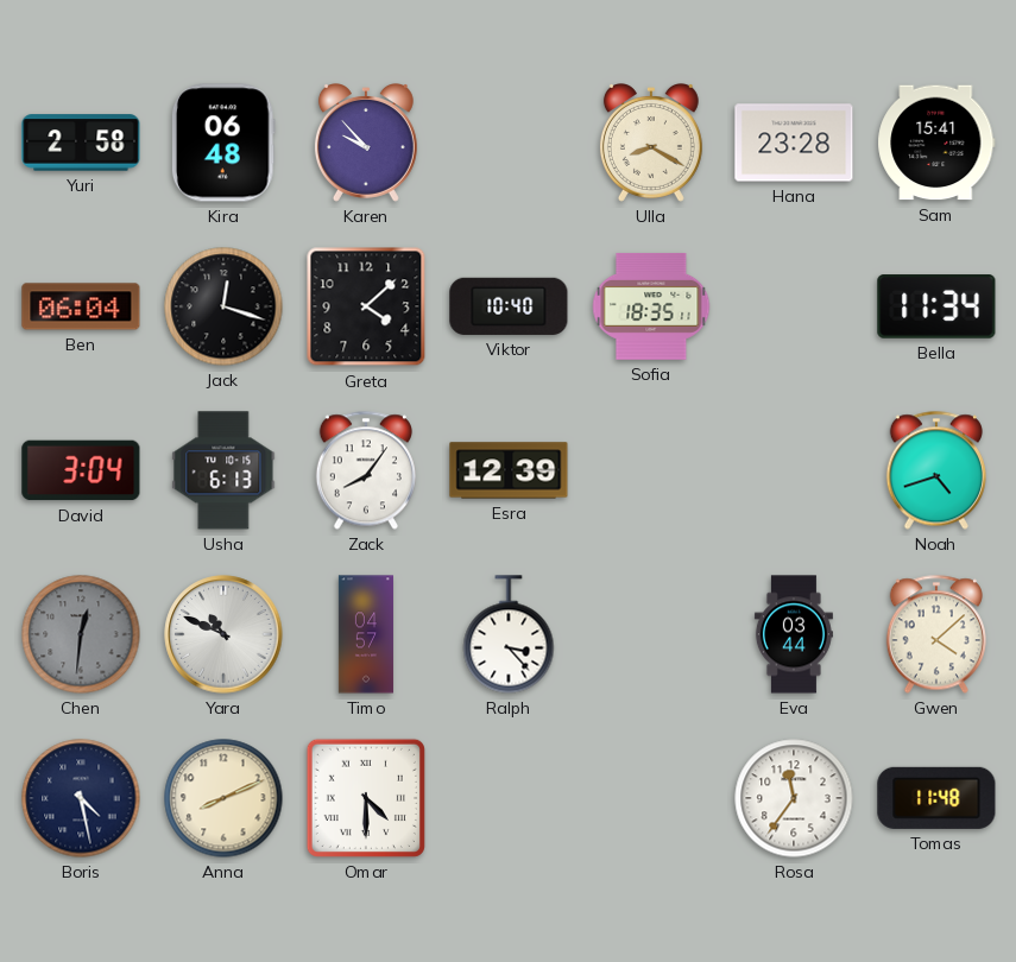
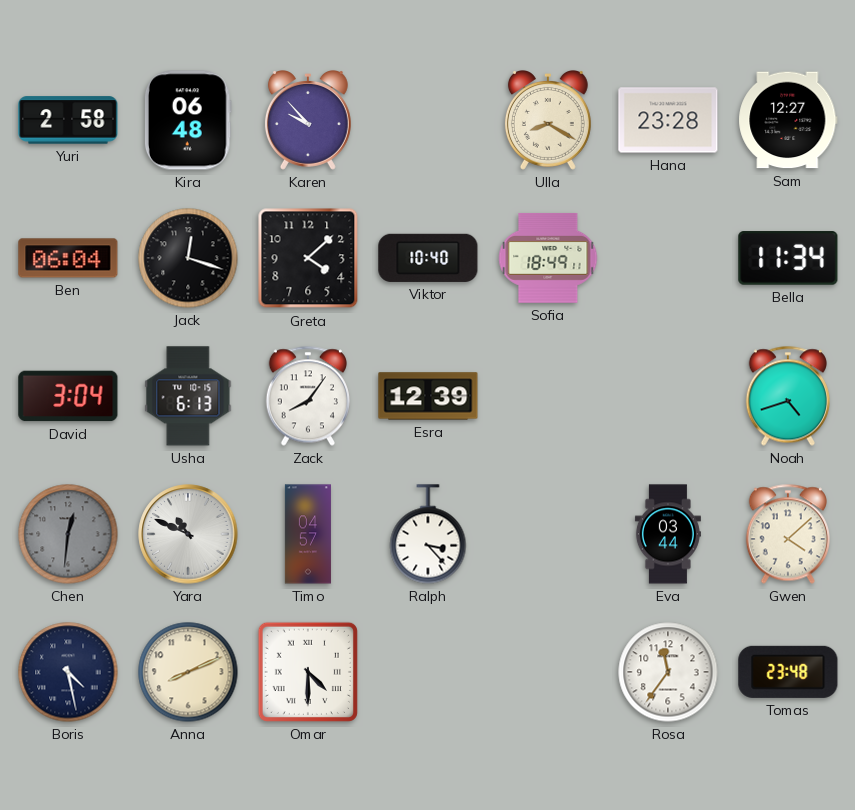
Sam: 15:41 -> 12:27
Sofia: 18:35 -> 18:49
Tomas: 11:48 -> 23:48
